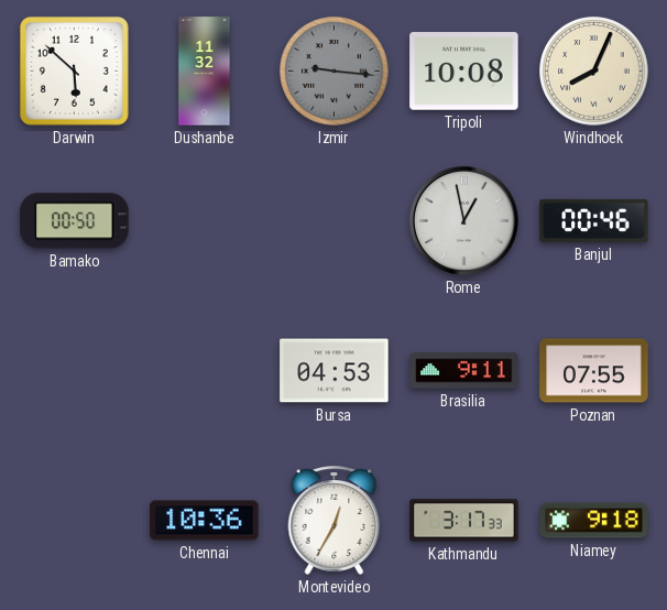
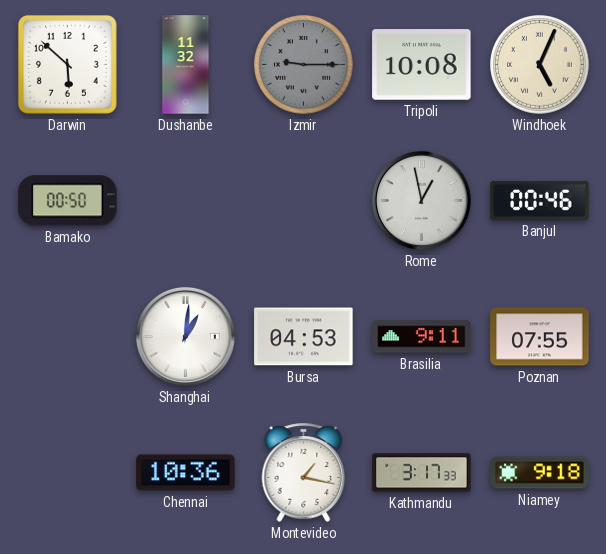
Izmir: 9:16 -> 9:15
Windhoek: 8:04 -> 5:04
Shanghai: none -> 1:01
Montevideo: 12:35 -> 1:17
